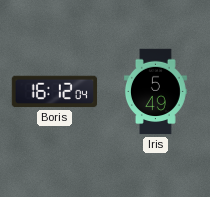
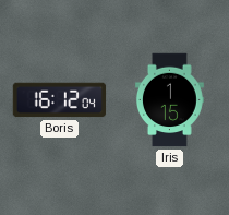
Iris: 5:49 -> 1:15
